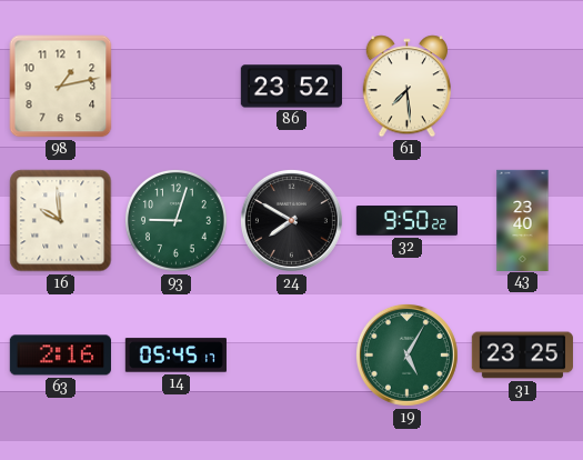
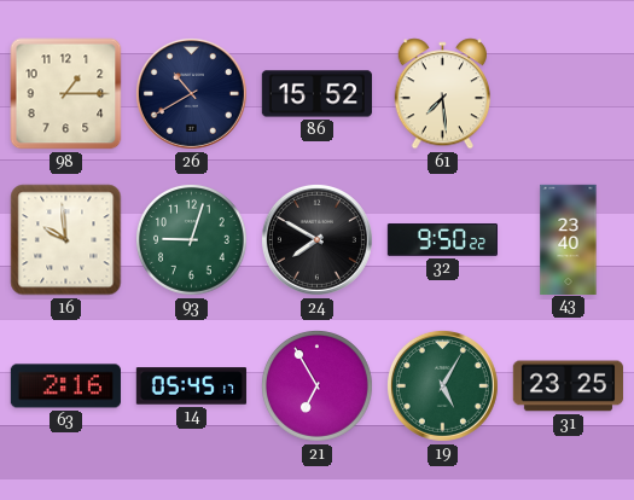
98: 1:13 -> 1:15
26: none -> 10:40
86: 23:52 -> 15:52
21: none -> 6:55
